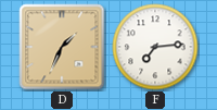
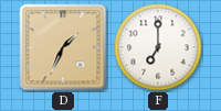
F: 7:14 -> 7:00
